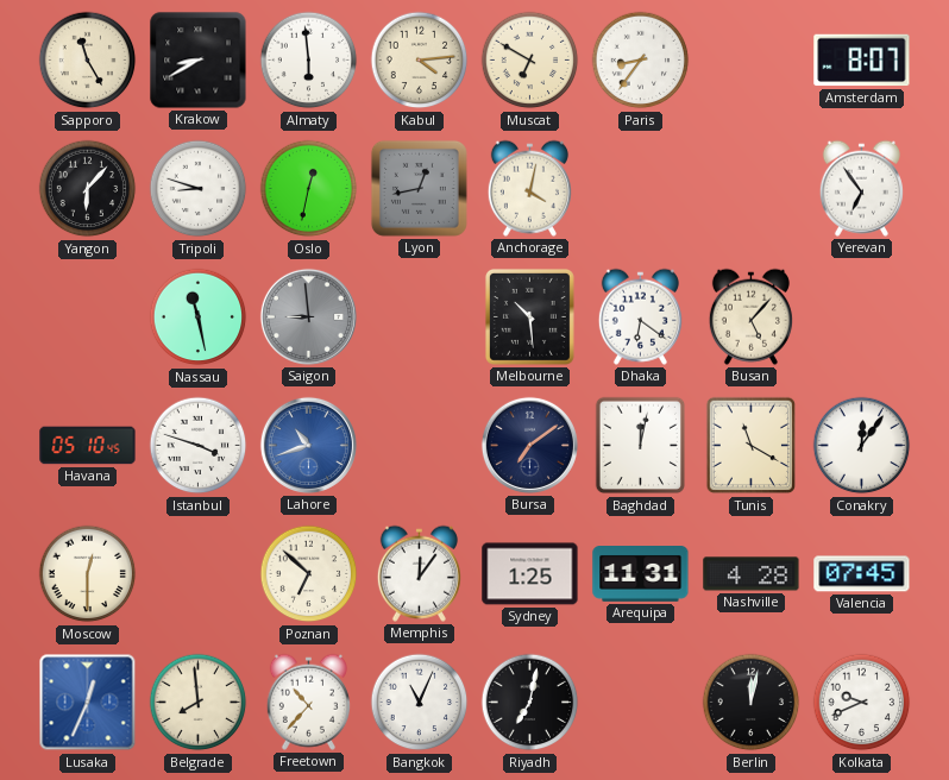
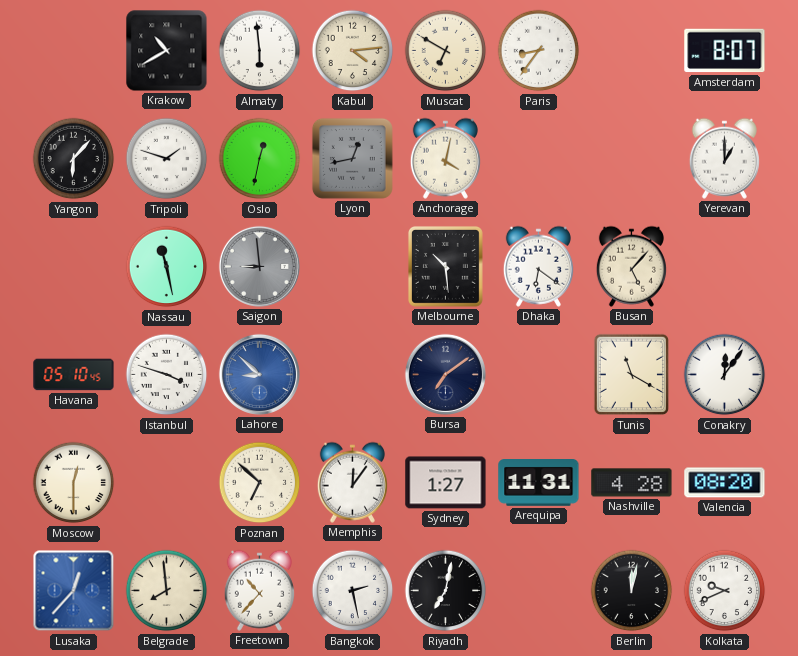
Sapporo: 11:25 -> none
Krakow: 8:40 -> 10:40
Tripoli: 8:48 -> 1:48
Yerevan: 6:54 -> 1:00
Lahore: 10:42 -> 8:52
Baghdad: 12:02 -> none
Sydney: 1:25 -> 1:27
Valencia: 07:45 -> 08:20
Lusaka: 12:34 -> 12:37
Bangkok: 11:04 -> 2:28
